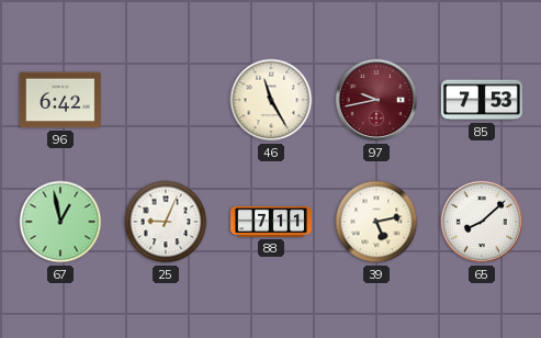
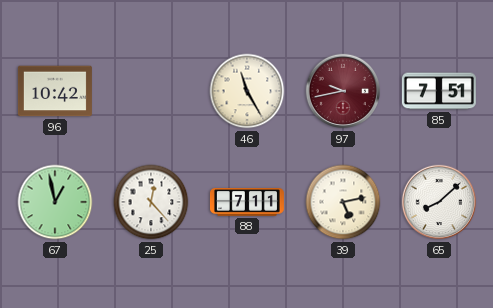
96: 6:42 -> 10:42
85: 7:53 -> 7:51
25: 9:04 -> 12:23
